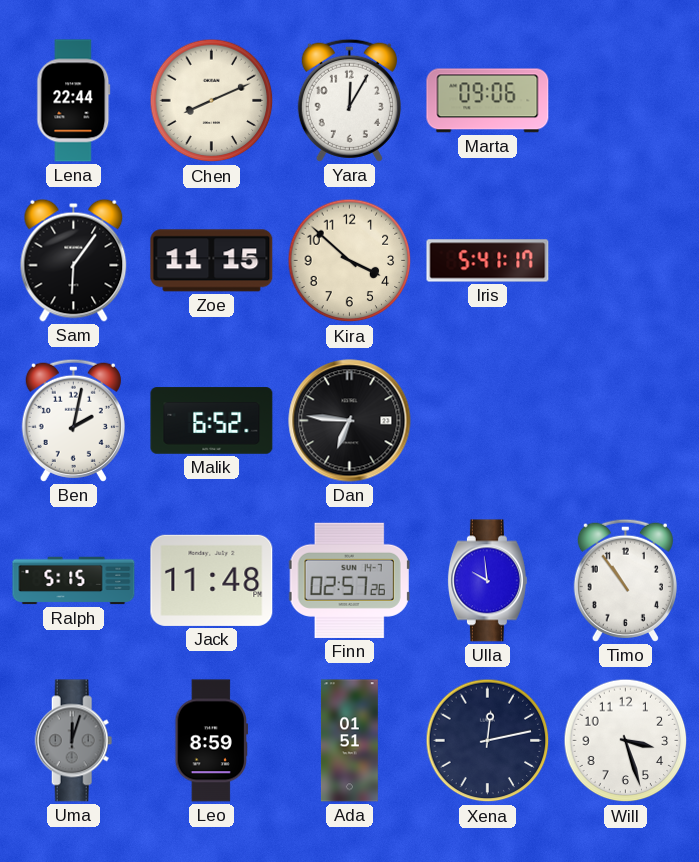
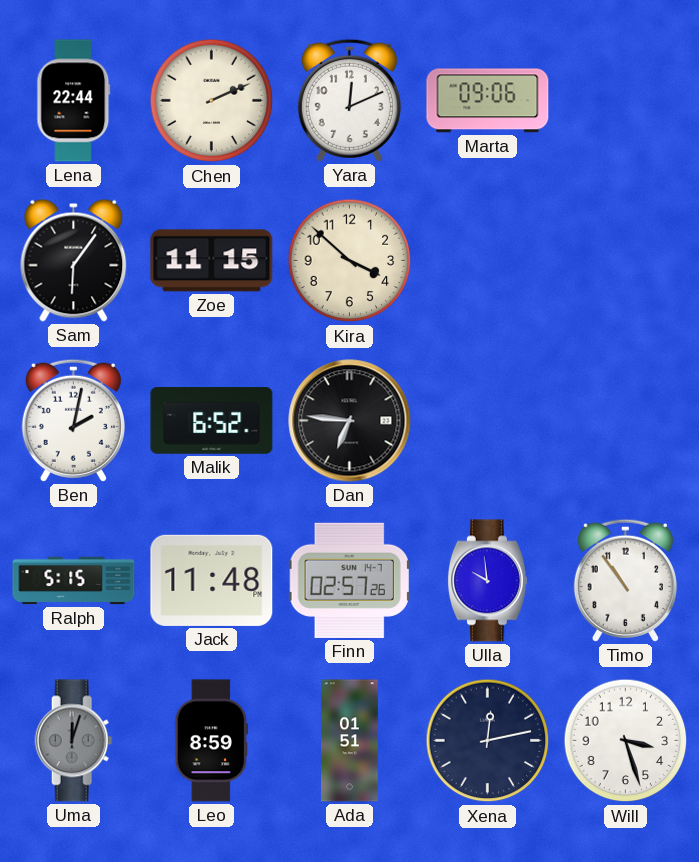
Chen: 8:11 -> 2:11
Yara: 12:05 -> 12:11
Iris: 5:41 -> none
